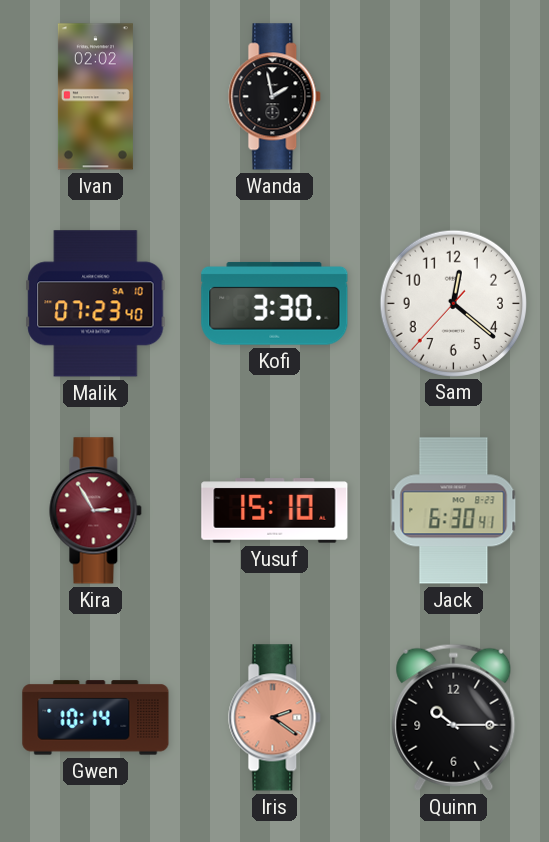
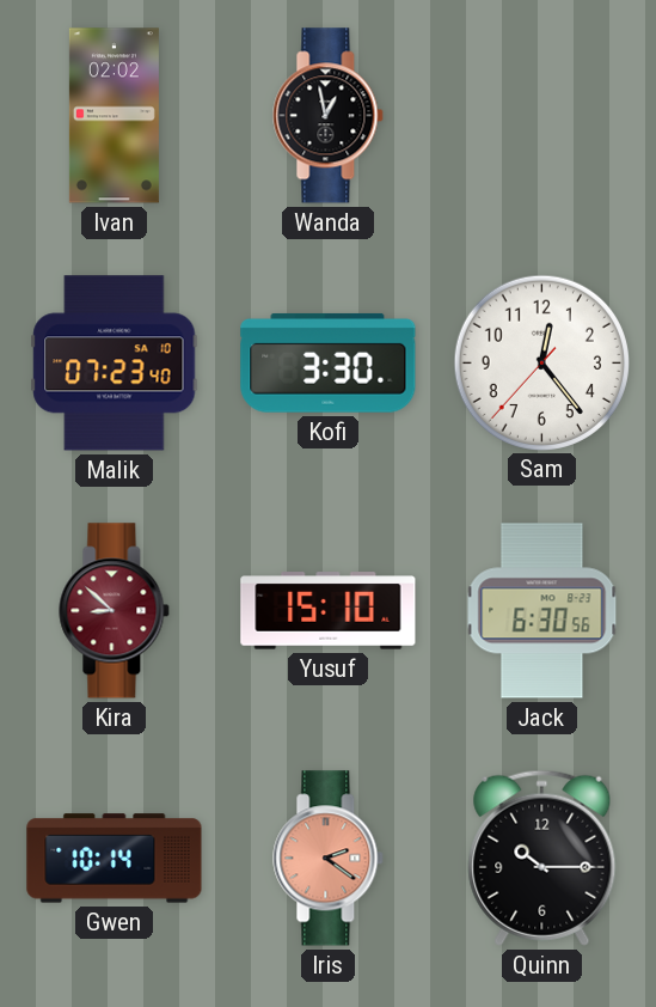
Wanda: 1:58 -> 12:58
Sam: 12:21 -> 12:23
Kira: 2:55 -> 8:52
Jack: 6:30:41 -> 6:30:56
